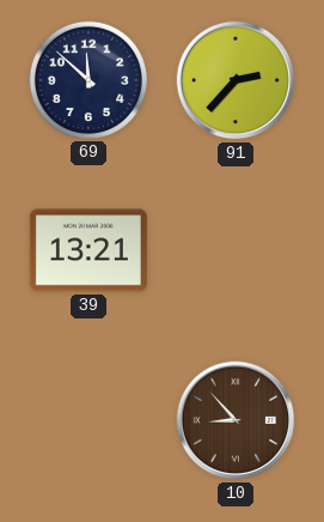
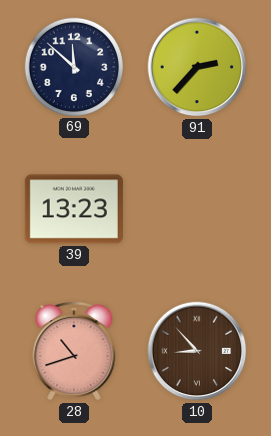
39: 13:21 -> 13:23
28: none -> 10:42
